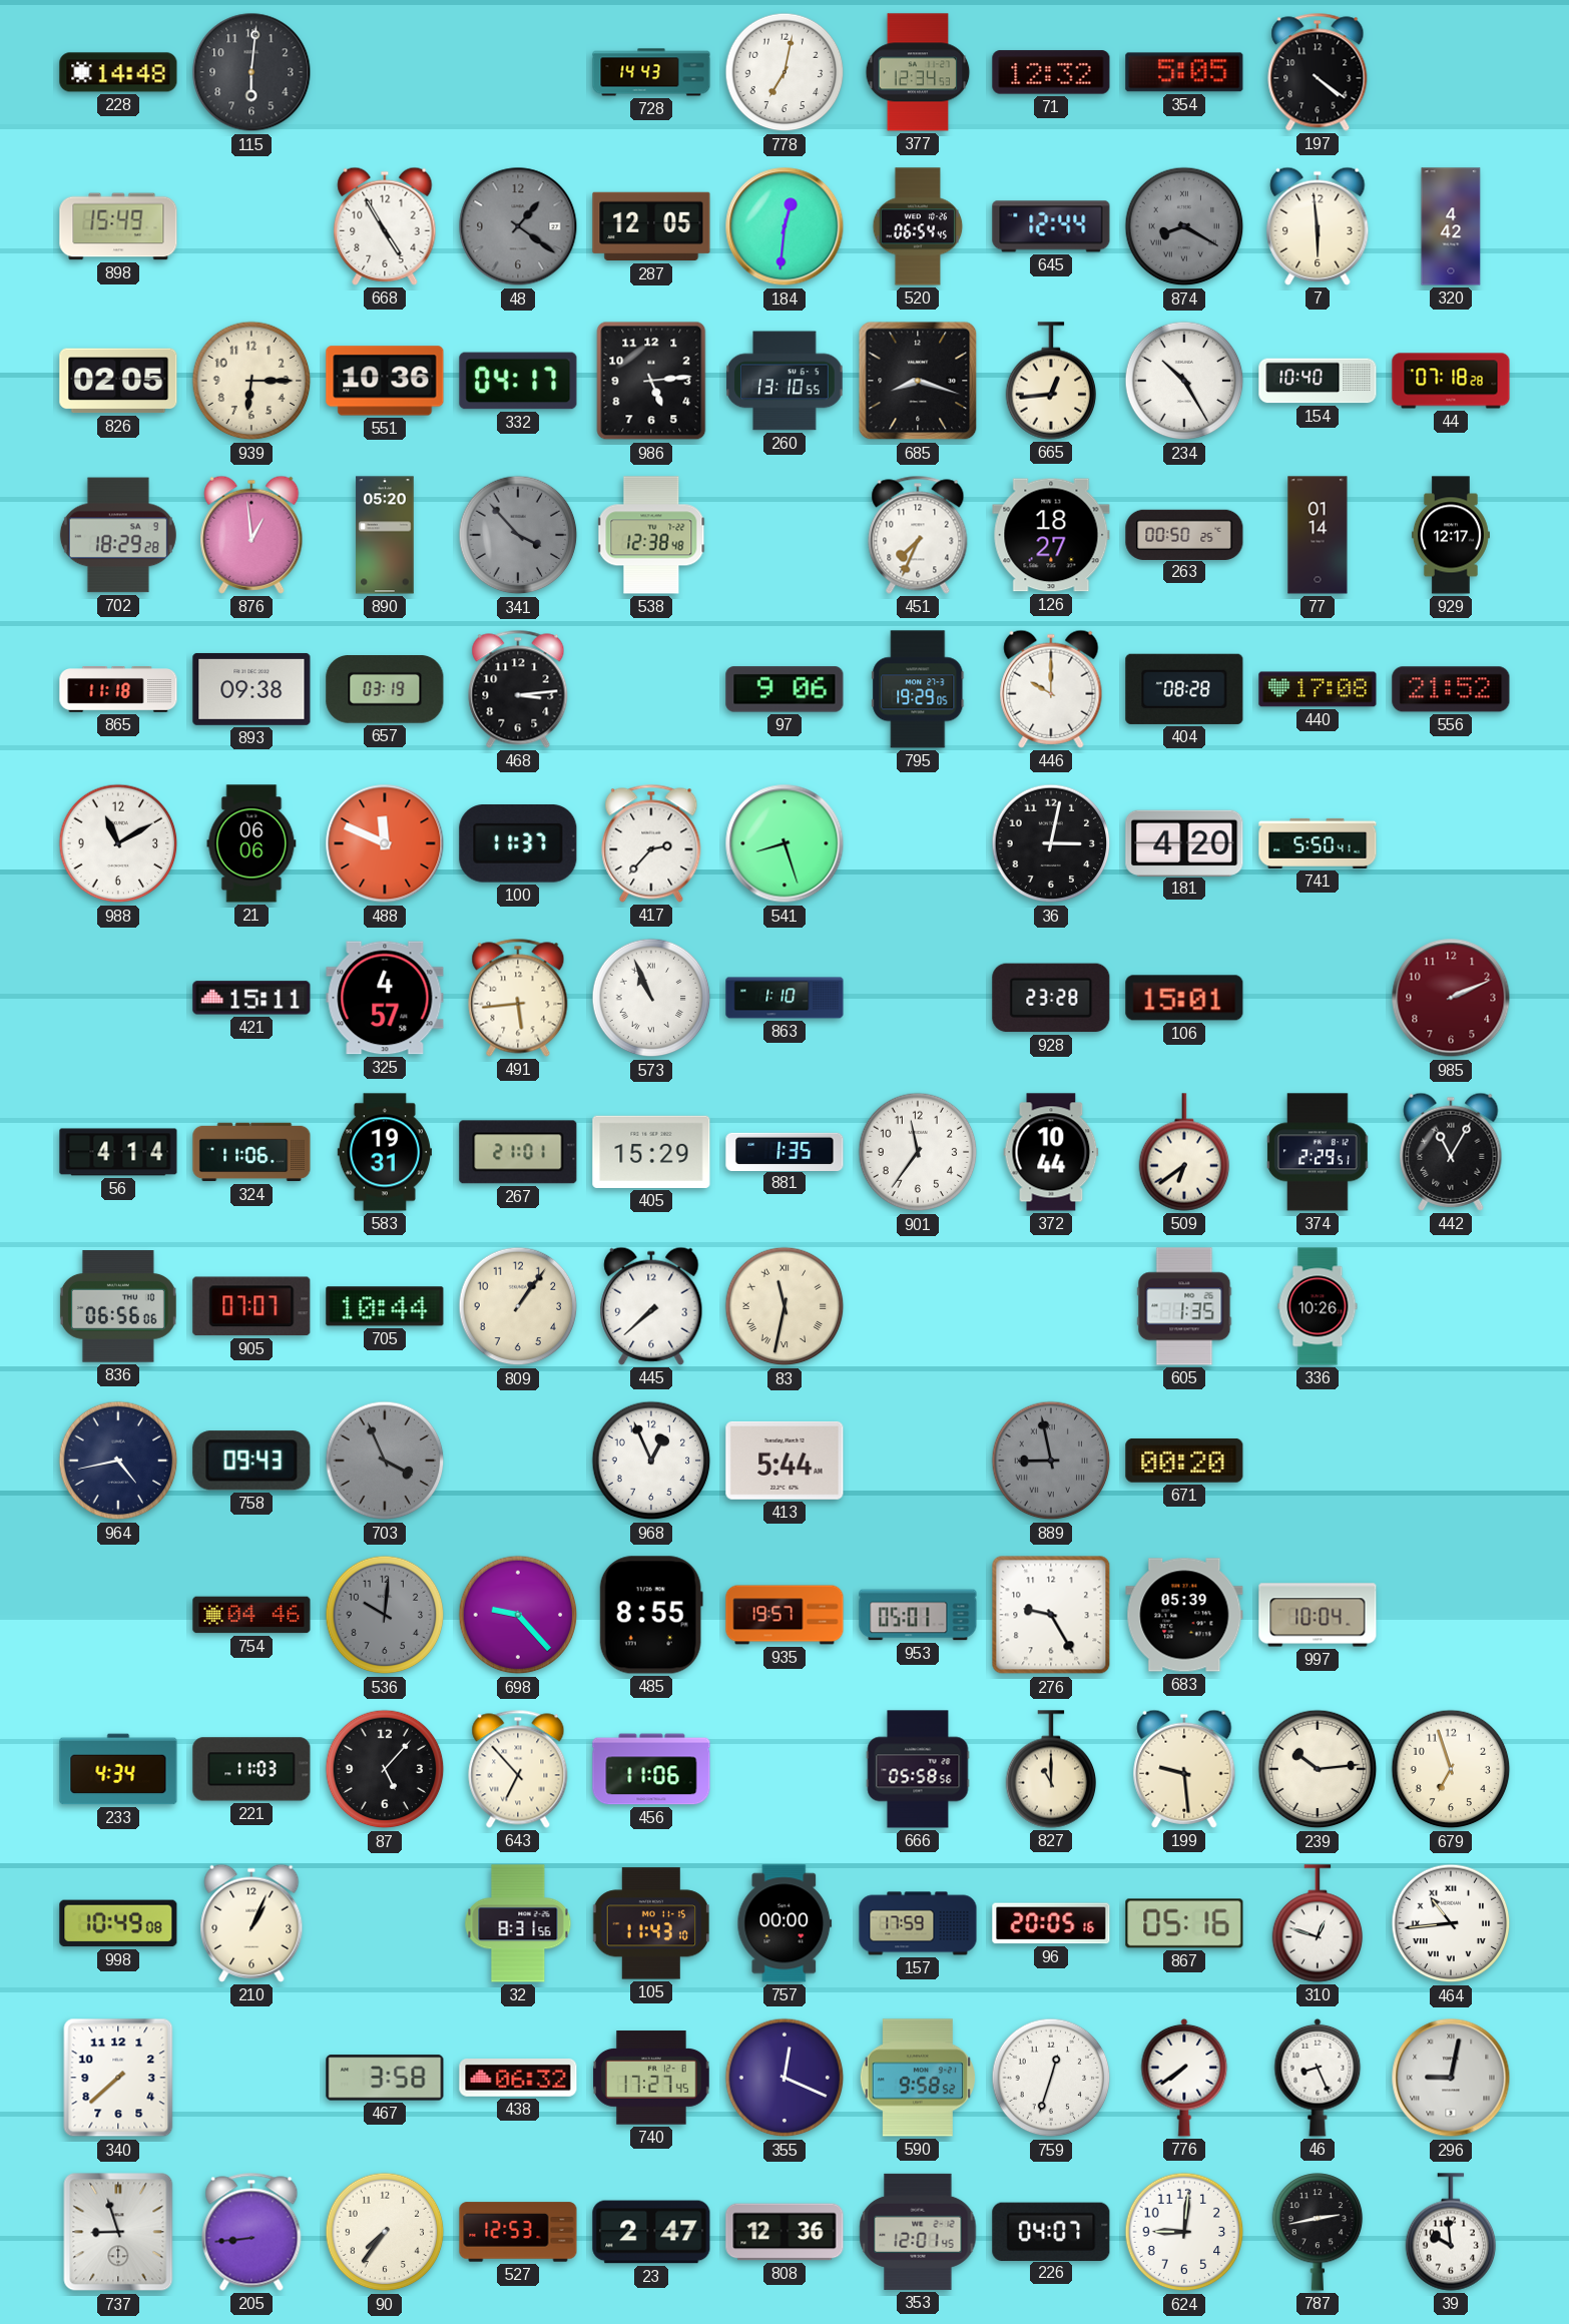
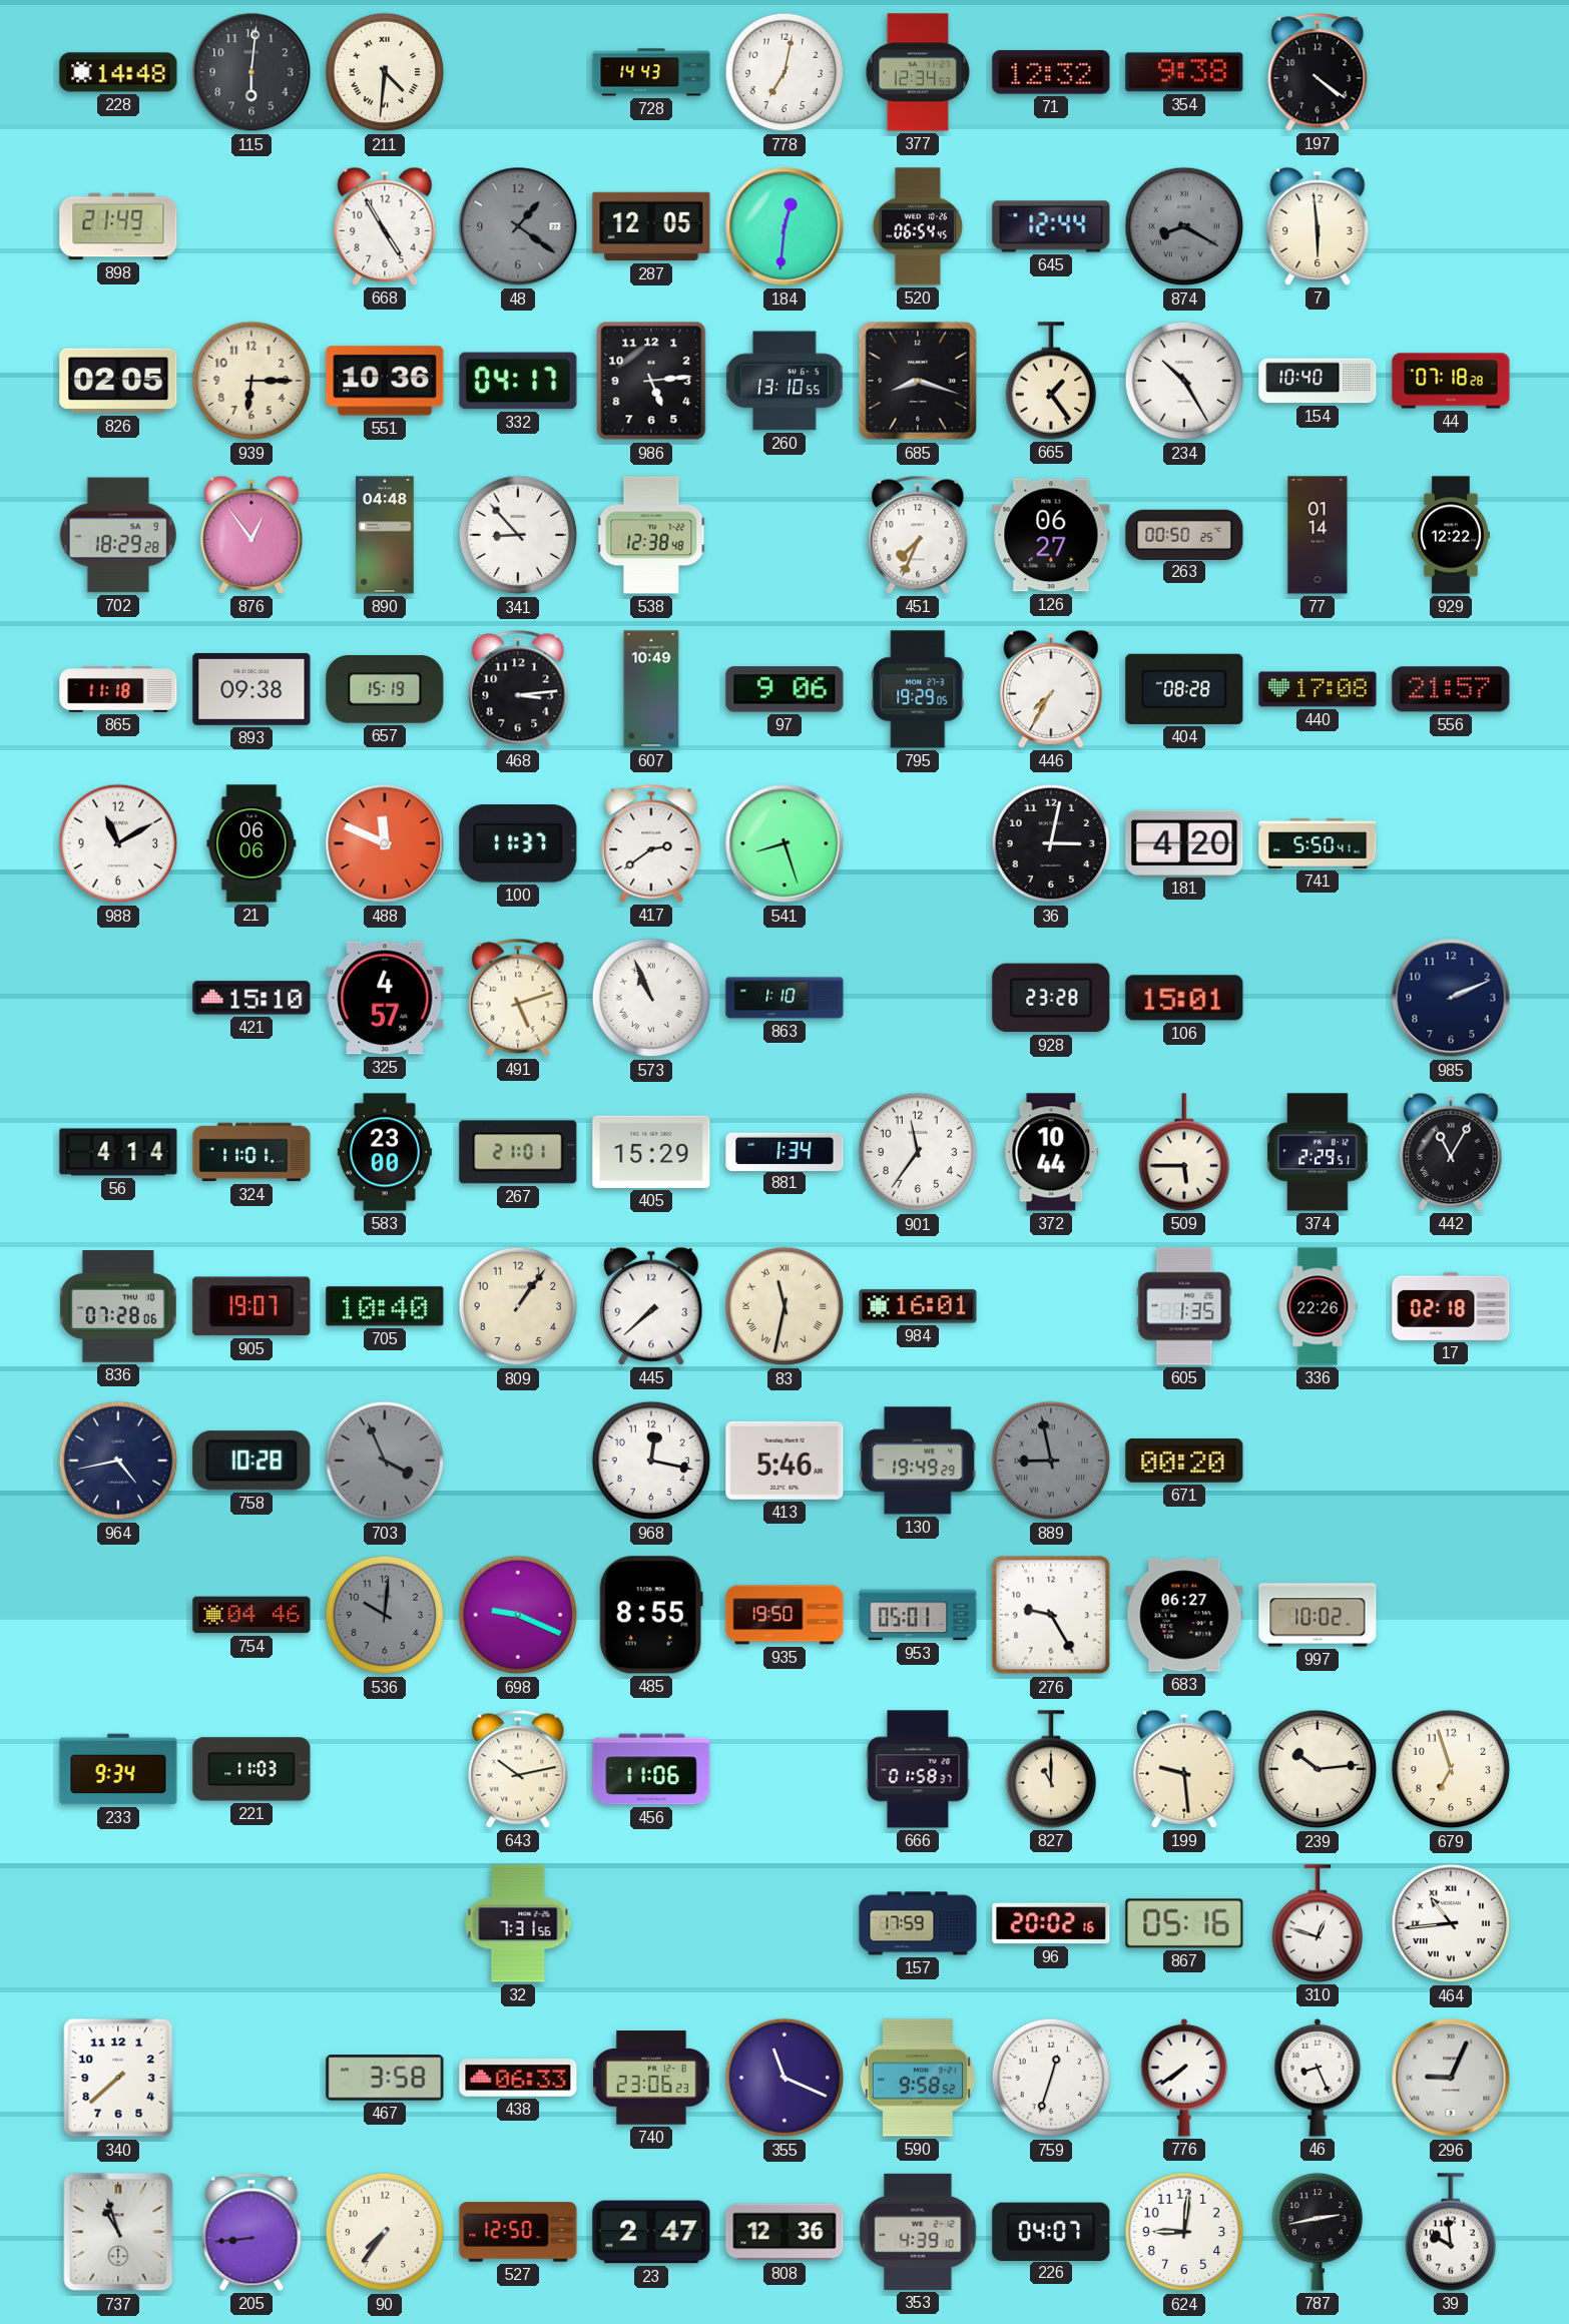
211: none -> 4:31
354: 5:05 -> 9:38
898: 15:49 -> 21:49
320: 4:42 -> none
665: 12:44 -> 1:24
876: 12:59 -> 12:54
890: 05:20 -> 04:48
341: 3:53 -> 8:53
341 dial: grey -> white
126: 18:27 -> 06:27
929: 12:17 -> 12:22
657: 03:19 -> 15:19
607: none -> 10:49
446: 10:00 -> 7:35
556: 21:52 -> 21:57
417: 2:37 -> 2:39
421: 15:11 -> 15:10
491: 5:44 -> 5:12
985 dial: burgundy -> navy
324: 11:06 -> 11:01
583: 19:31 -> 23:00
881: 1:35 -> 1:34
509: 6:39 -> 5:45
836: 06:56 -> 07:28
905: 07:07 -> 19:07
705: 10:44 -> 10:40
984: none -> 16:01
336: 10:26 -> 22:26
17: none -> 02:18
758: 09:43 -> 10:28
968: 12:56 -> 12:17
413: 5:44 -> 5:46
130: none -> 19:49
698: 9:23 -> 9:19
935: 19:57 -> 19:50
683: 05:39 -> 06:27
997: 10:04 -> 10:02
233: 4:34 -> 9:34
87: 5:07 -> none
643: 6:53 -> 10:13
666: 05:58 -> 01:58
998: 10:49 -> none
210: 1:04 -> none
32: 8:31 -> 7:31
105: 11:43 -> none
757: 00:00 -> none
96: 20:05 -> 20:02
438: 06:32 -> 06:33
740: 17:27 -> 23:06
355: 12:19 -> 11:19
296: 9:02 -> 9:04
737: 8:57 -> 10:57
527: 12:53 -> 12:50
353: 12:01 -> 4:39
